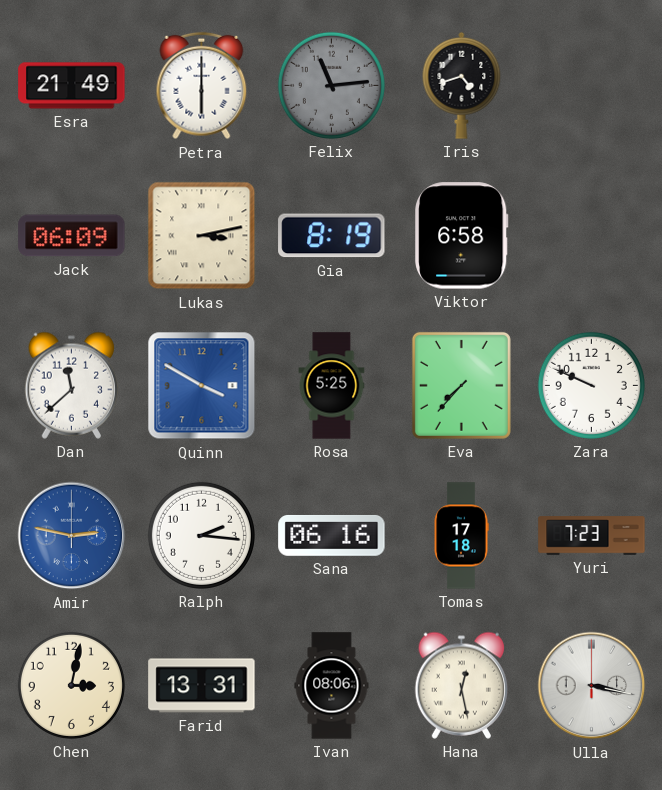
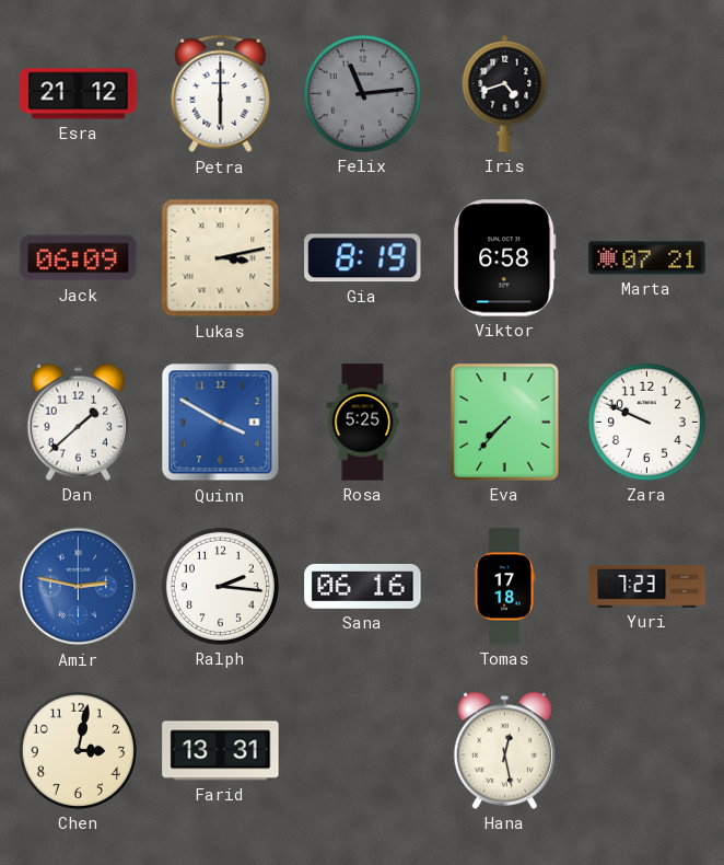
Esra: 21:49 -> 21:12
Marta: none -> 07:21
Dan: 11:38 -> 1:38
Ivan: 08:06 -> none
Ulla: 3:17 -> none
